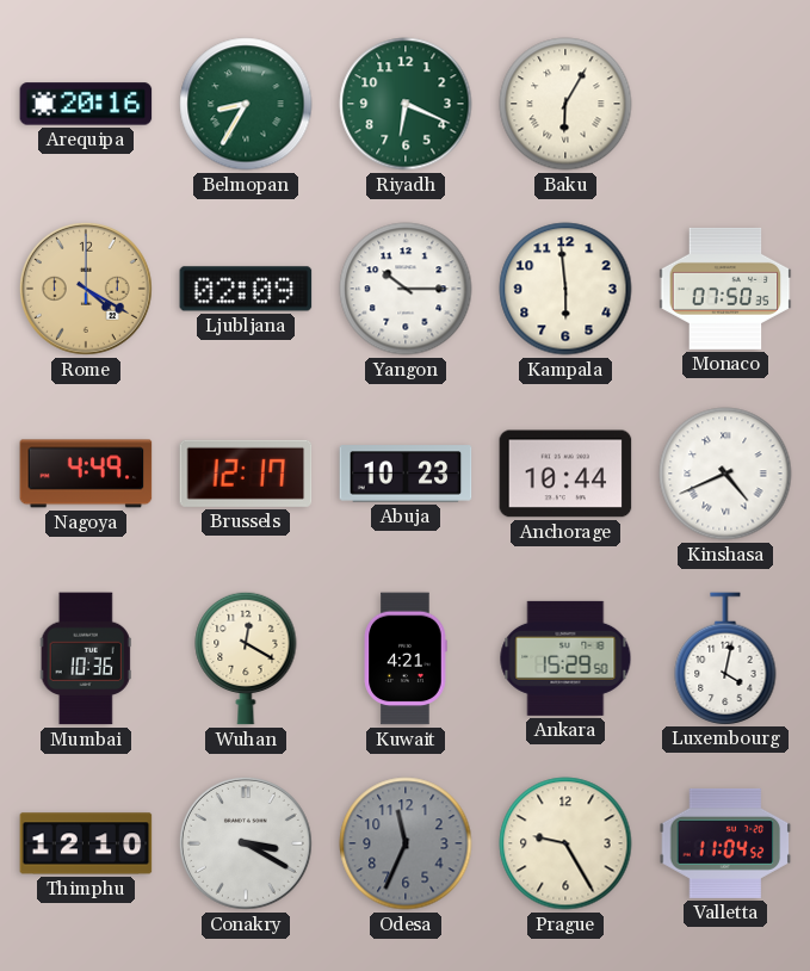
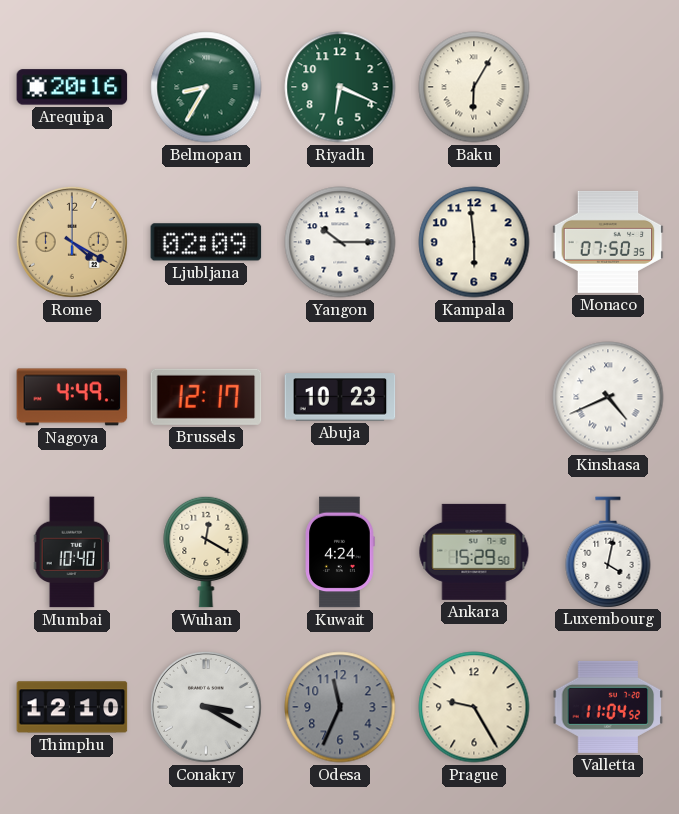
Anchorage: 10:44 -> none
Mumbai: 10:36 -> 10:40
Kuwait: 4:21 -> 4:24
